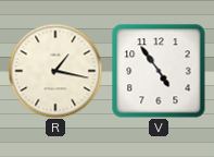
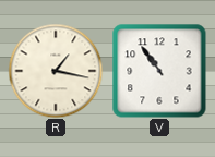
V: 4:54 -> 10:54
